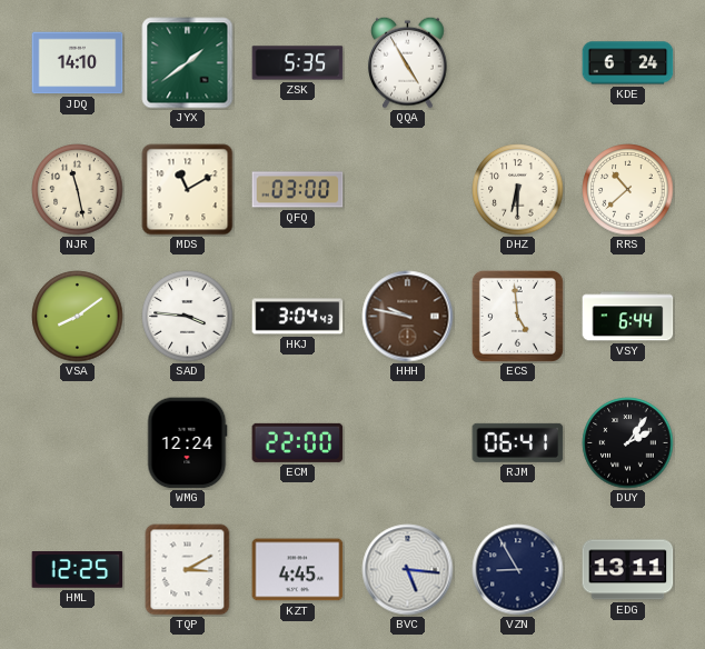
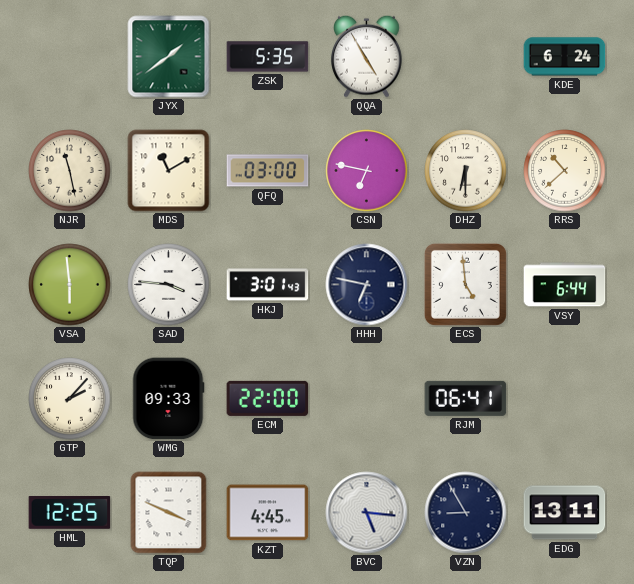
JDQ: 14:10 -> none
CSN: none -> 6:47
VSA: 8:09 -> 5:59
HKJ: 3:04 -> 3:01
HHH: 9:47 -> 6:47
HHH dial: brown -> navy
GTP: none -> 2:07
WMG: 12:24 -> 09:33
DUY: 2:06 -> none
TQP: 3:10 -> 3:49
